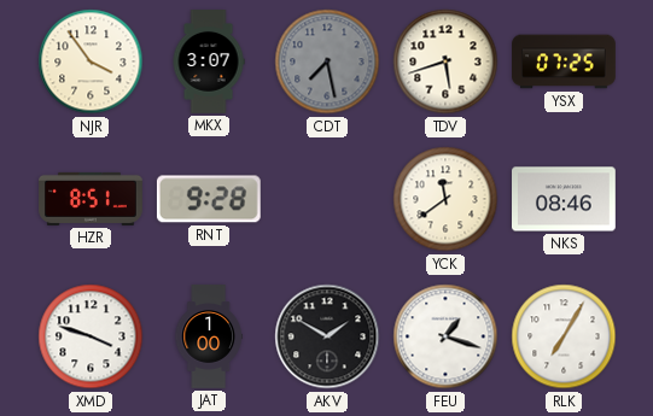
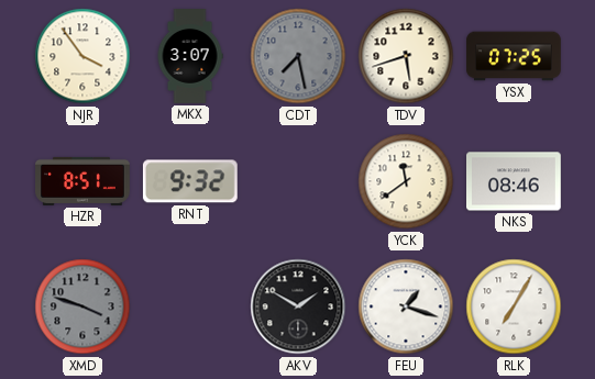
RNT: 9:28 -> 9:32
XMD dial: white -> grey
JAT: 1:00 -> none
